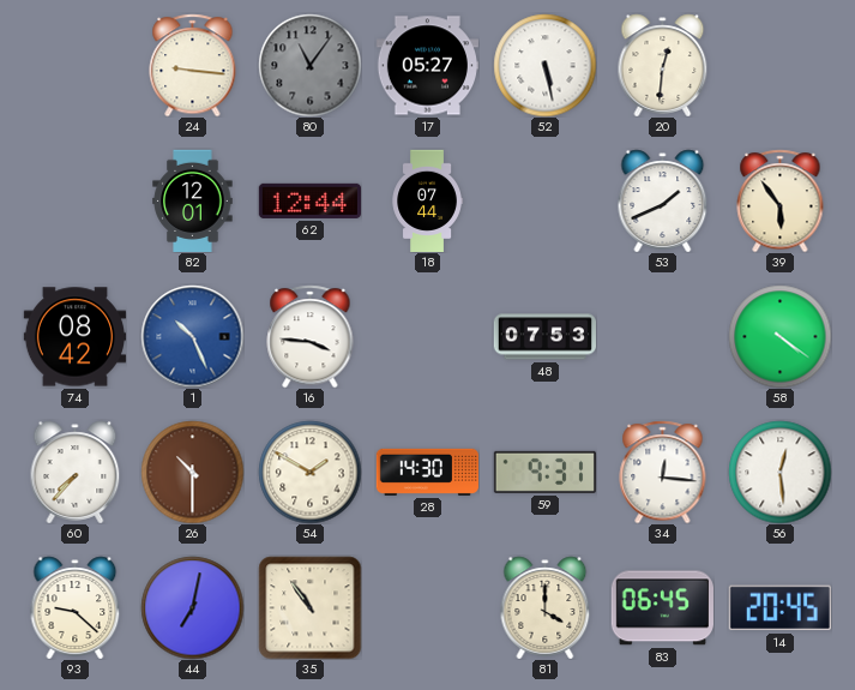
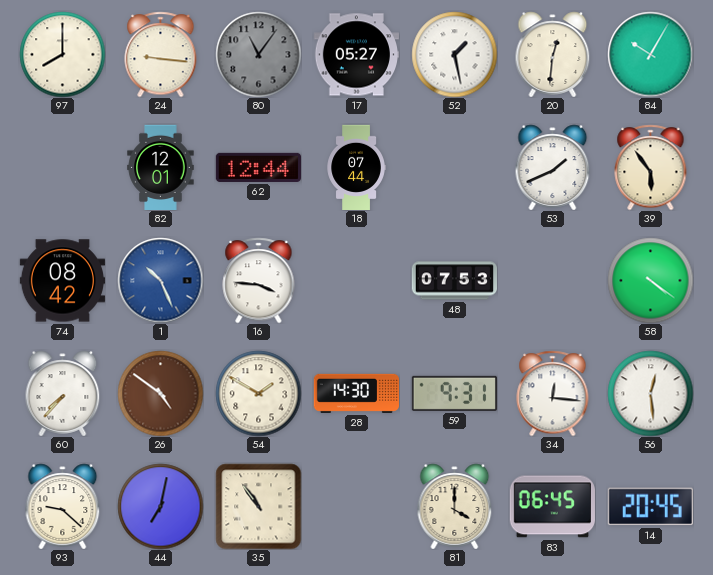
97: none -> 8:00
52: 5:28 -> 1:28
84: none -> 10:05
26: 10:30 -> 4:51
